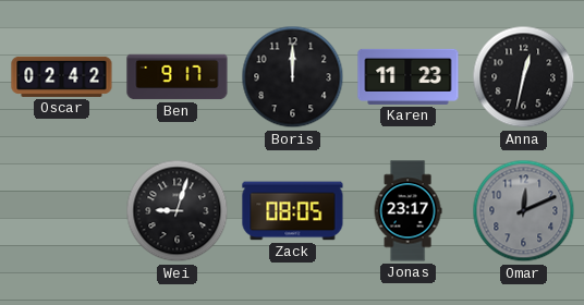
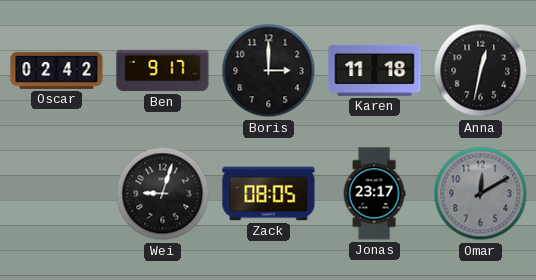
Boris: 12:00 -> 3:00
Karen: 11:23 -> 11:18
Omar: 12:11 -> 12:10
